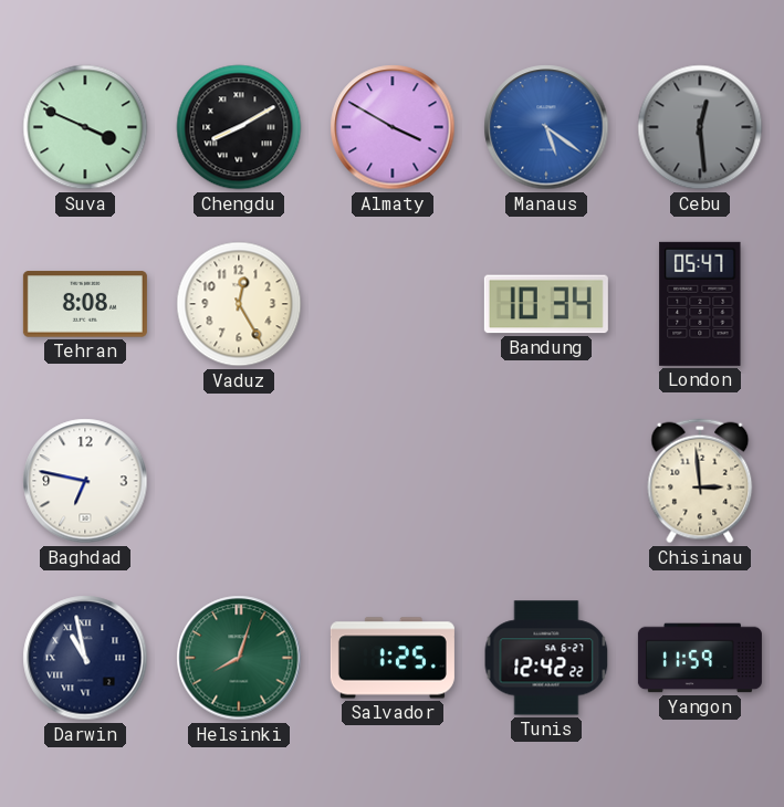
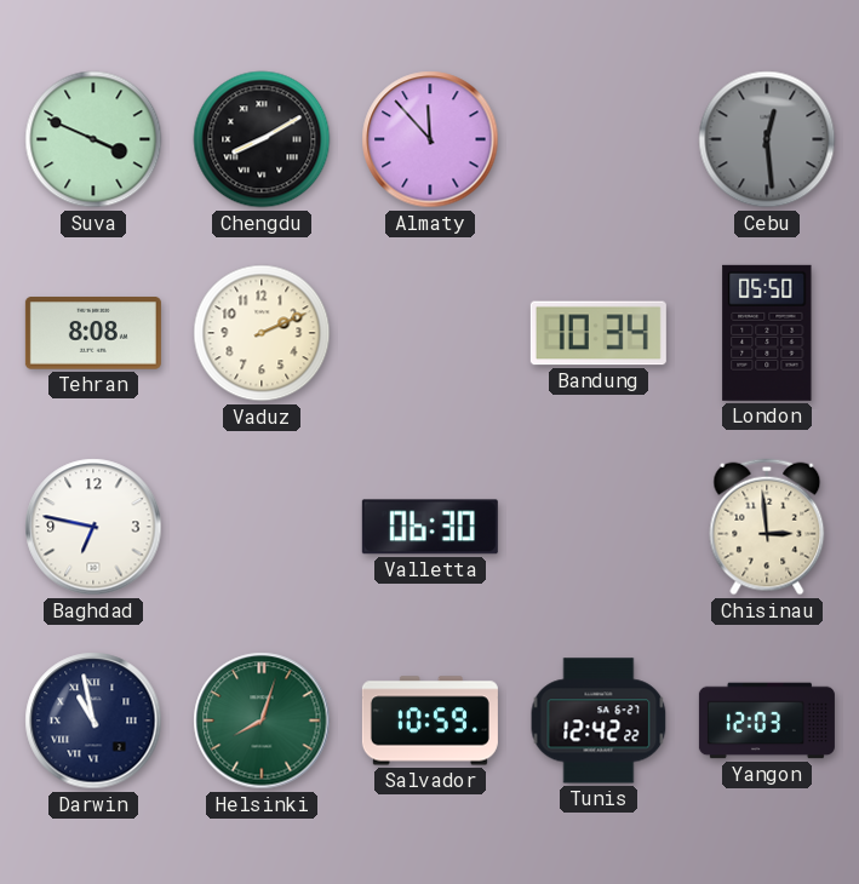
Almaty: 3:50 -> 11:53
Manaus: 5:21 -> none
Vaduz: 12:25 -> 2:11
London: 05:47 -> 05:50
Valletta: none -> 06:30
Salvador: 1:25 -> 10:59
Yangon: 11:59 -> 12:03
